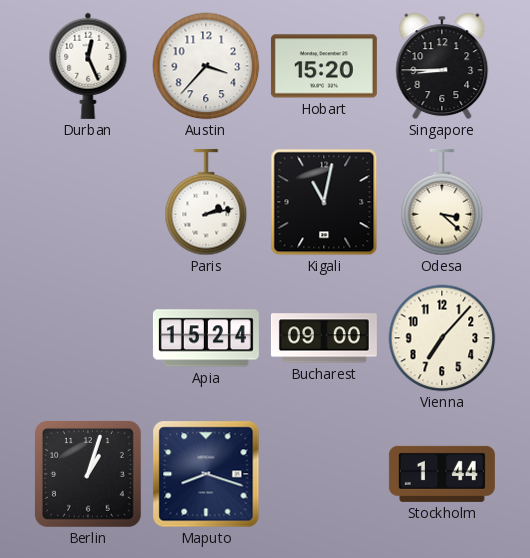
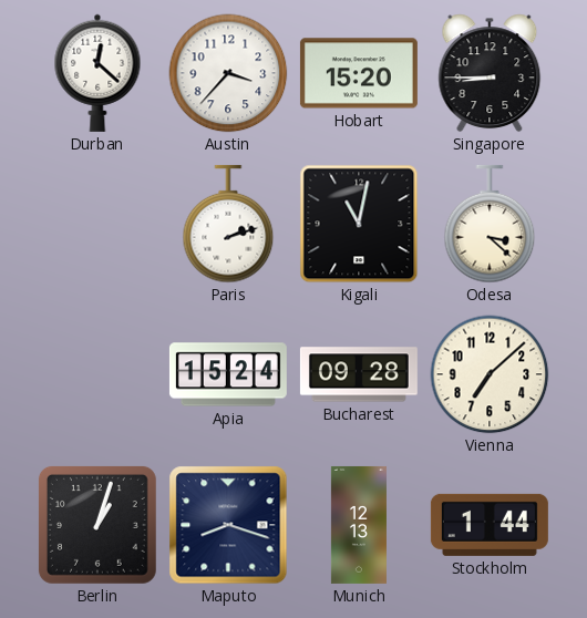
Durban: 12:26 -> 12:22
Paris: 2:13 -> 2:12
Bucharest: 09:00 -> 09:28
Vienna: 7:07 -> 7:08
Munich: none -> 12:13
